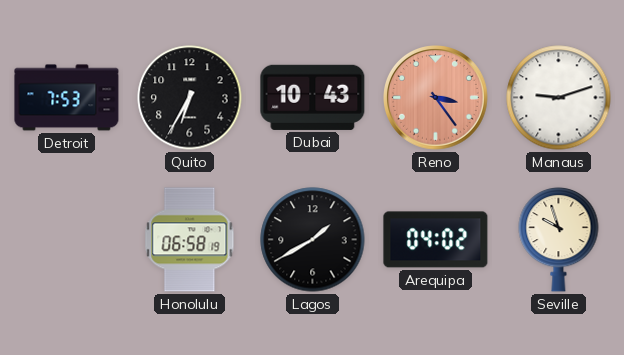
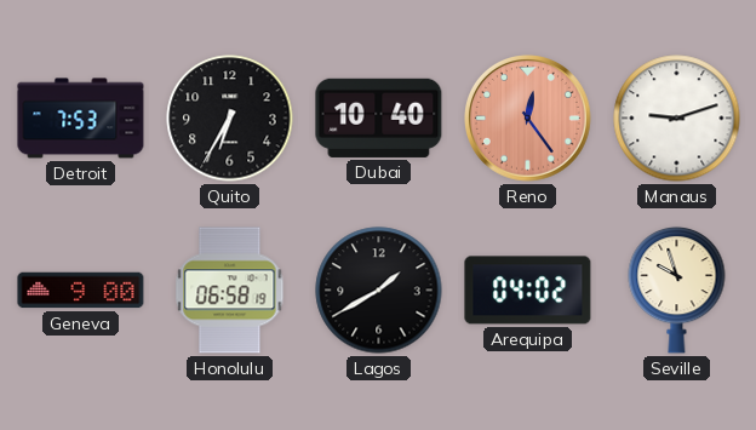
Dubai: 10:43 -> 10:40
Reno: 3:24 -> 12:24
Geneva: none -> 9:00
